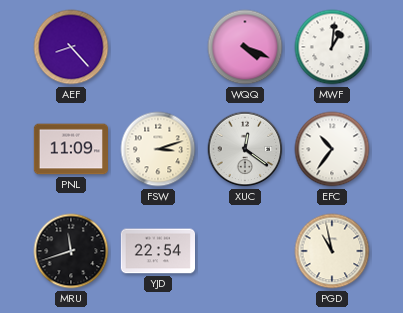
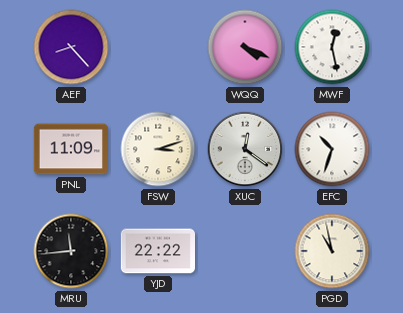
MWF: 1:01 -> 12:28
EFC: 10:36 -> 10:33
MRU: 11:42 -> 11:44
YJD: 22:54 -> 22:22
